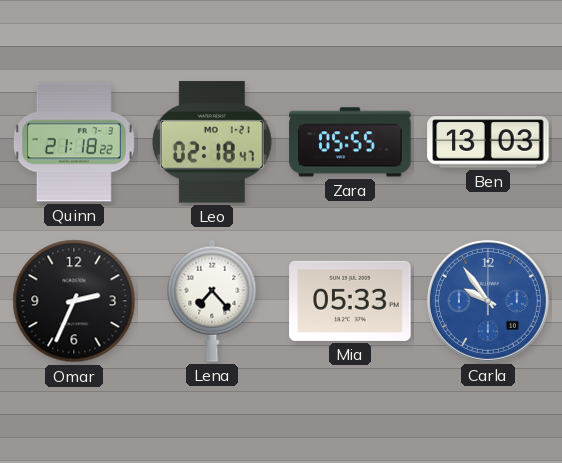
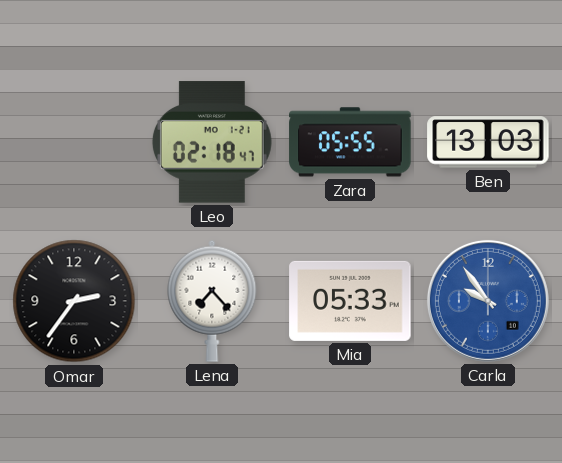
Quinn: 21:18 -> none
Omar: 2:34 -> 2:36
